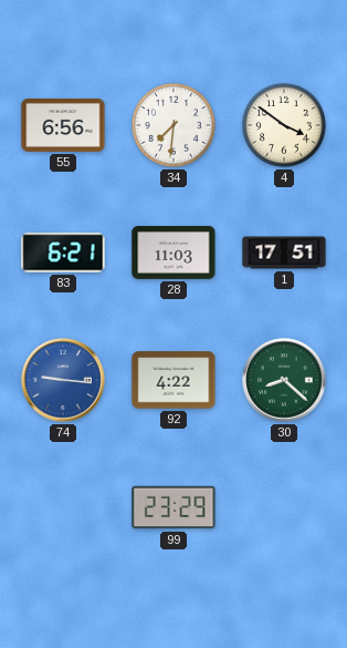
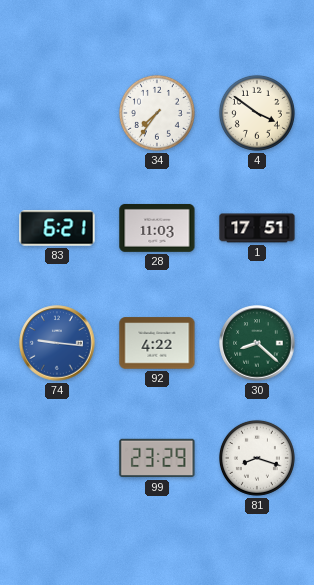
55: 6:56 -> none
34: 7:31 -> 7:36
81: none -> 8:18
